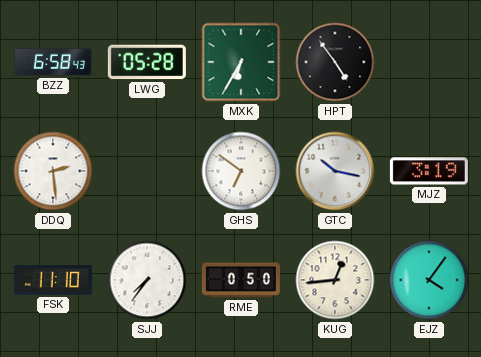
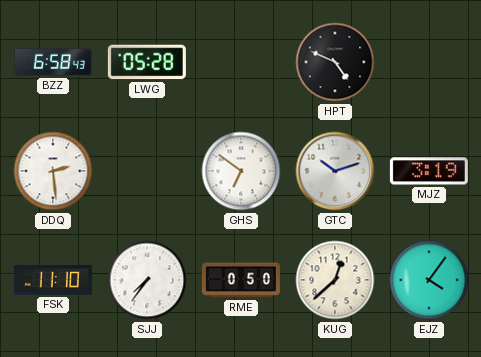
MXK: 6:35 -> none
HPT: 4:54 -> 4:49
GTC: 10:17 -> 10:12
KUG: 12:44 -> 12:38
